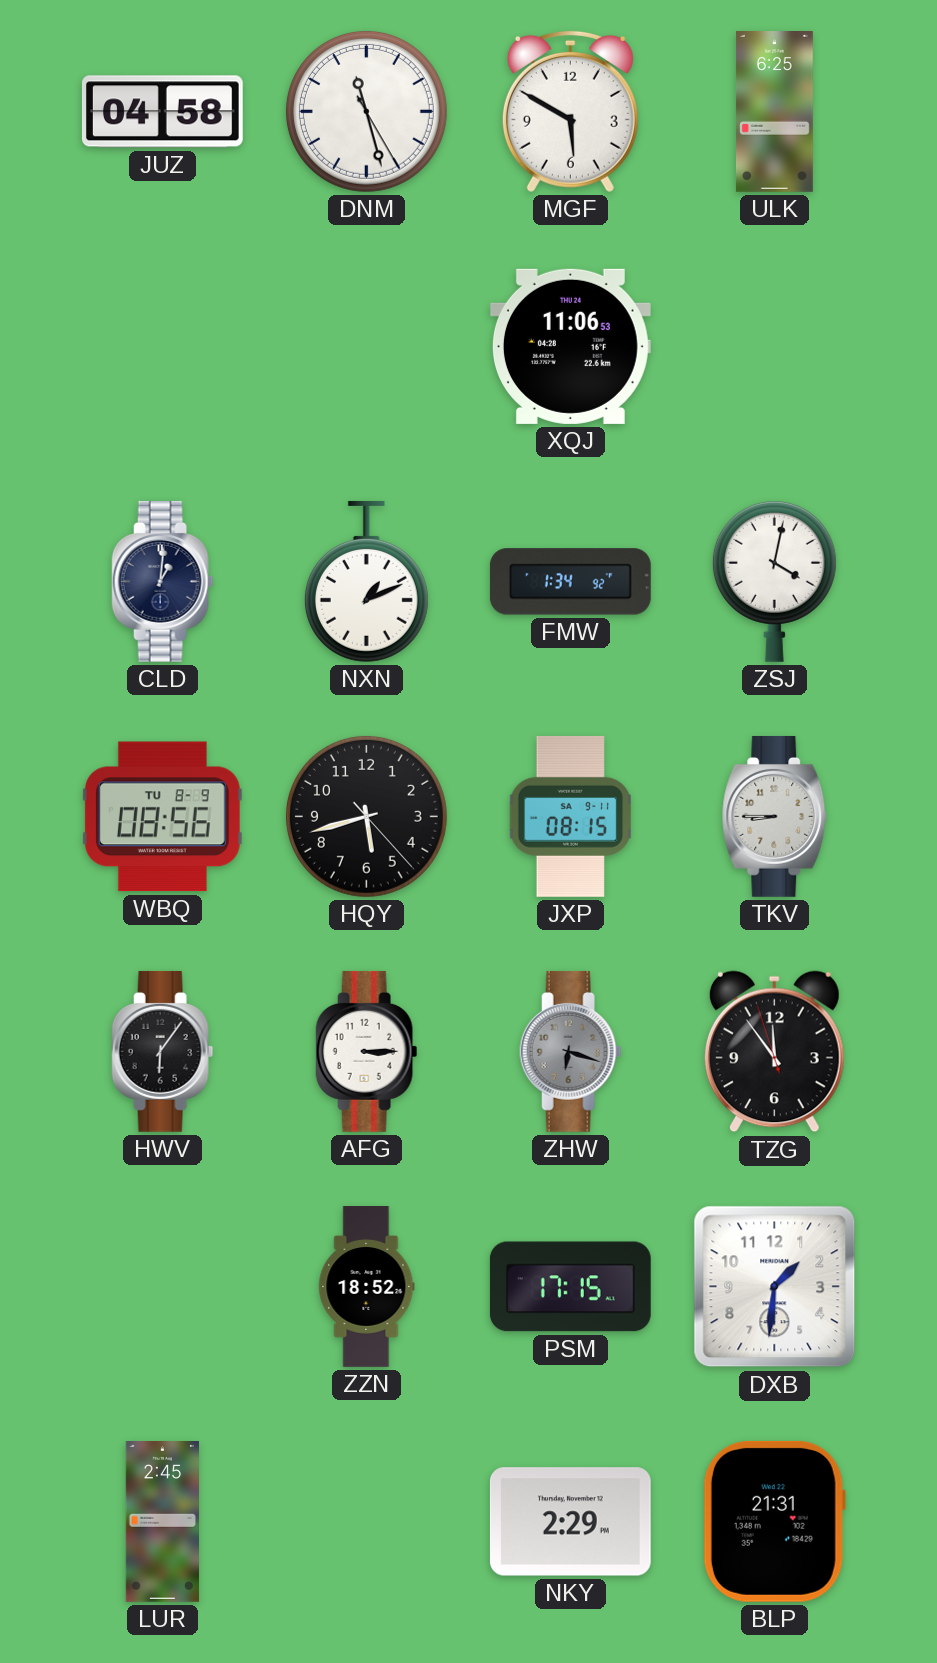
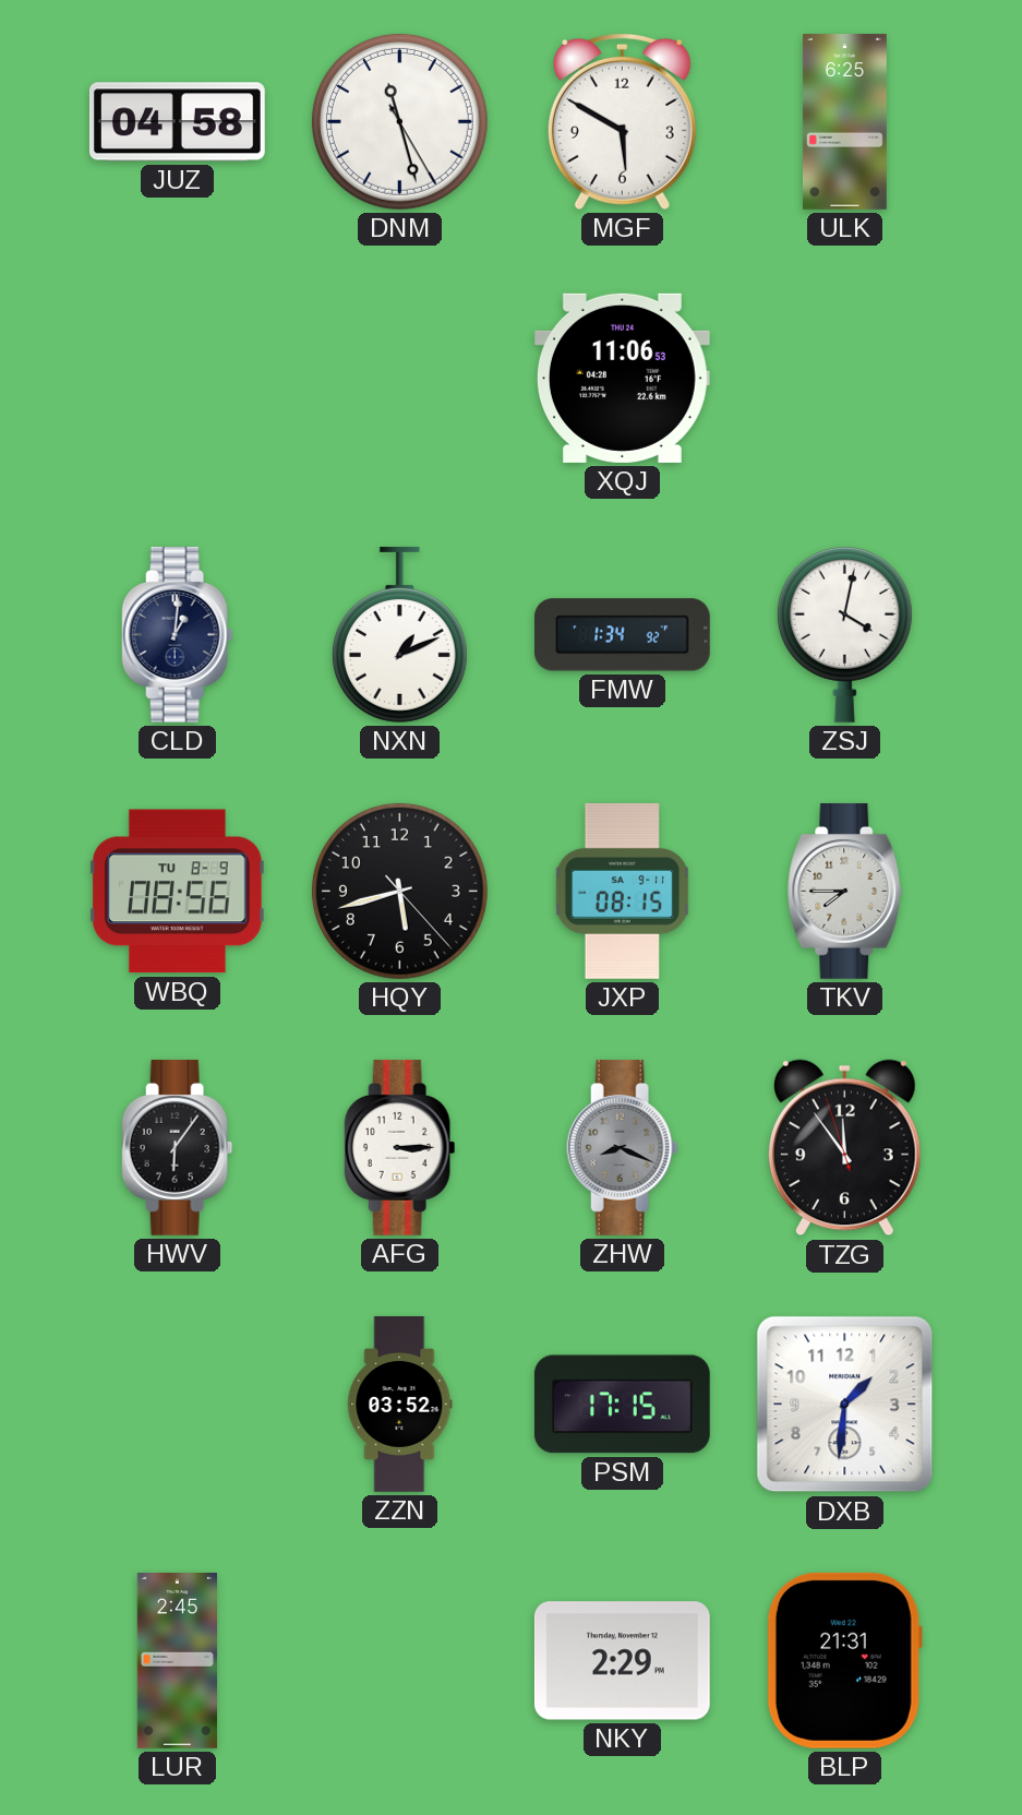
TKV: 8:45 -> 7:45
ZHW: 6:18 -> 8:19
ZZN: 18:52 -> 03:52
